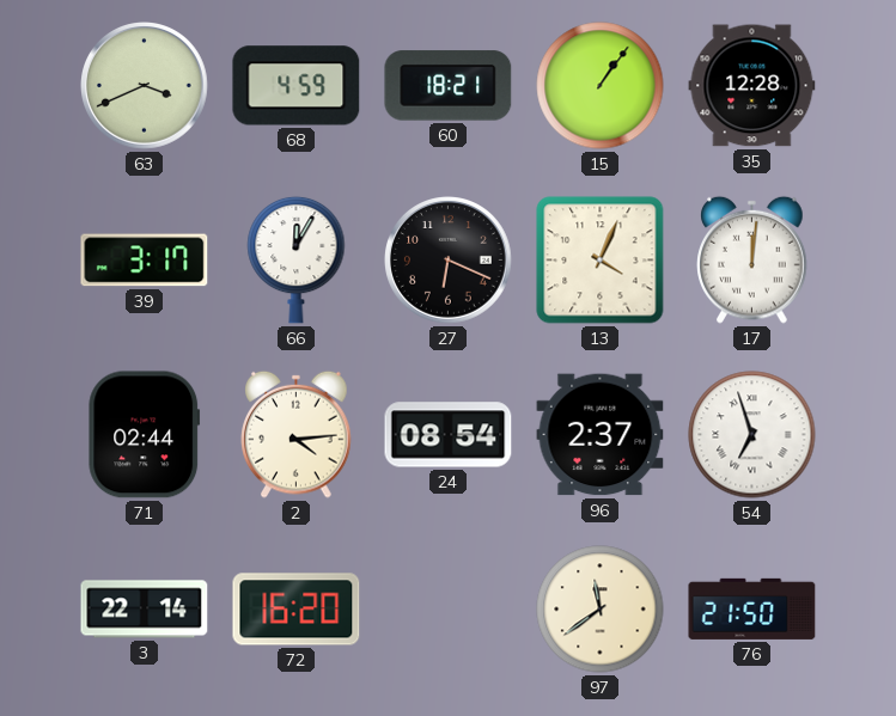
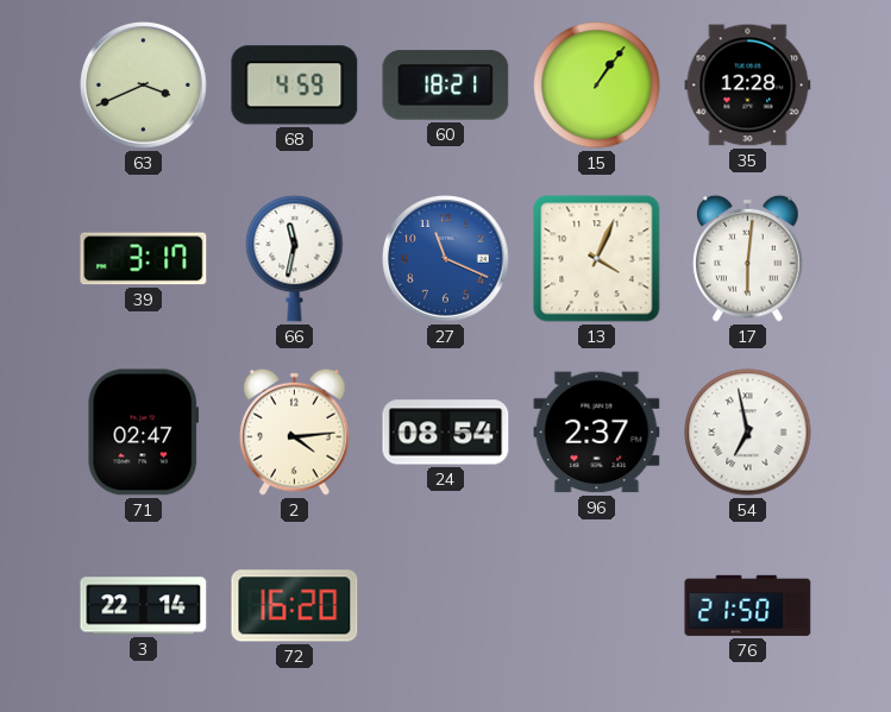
66: 12:05 -> 11:32
27: 6:19 -> 11:19
27 dial: black -> blue
17: 12:01 -> 6:01
71: 02:44 -> 02:47
54: 6:57 -> 6:58
97: 11:39 -> none
